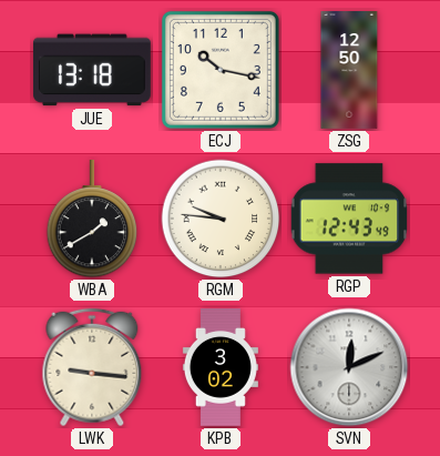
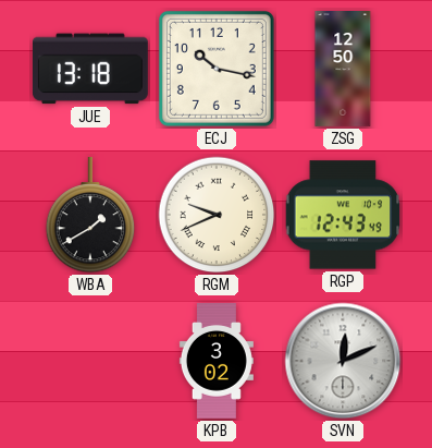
RGM: 9:46 -> 9:41
LWK: 9:16 -> none
